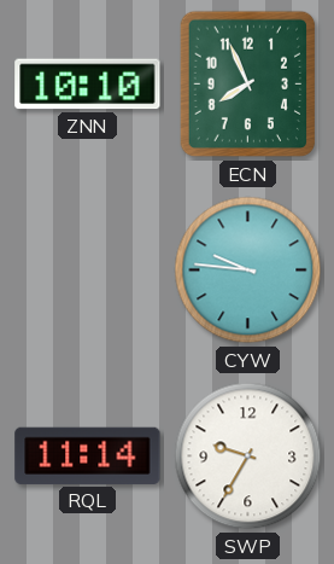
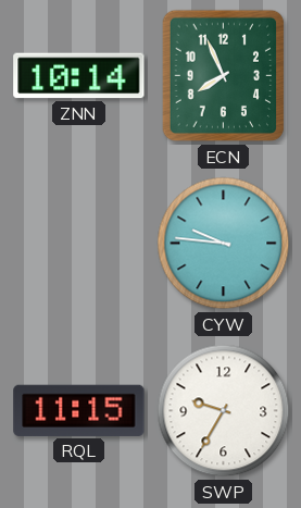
ZNN: 10:10 -> 10:14
RQL: 11:14 -> 11:15
